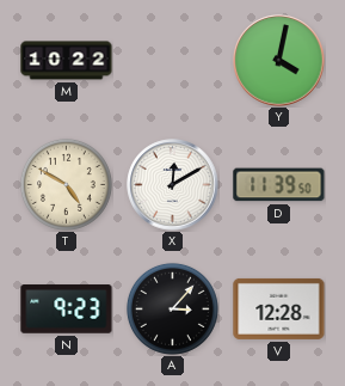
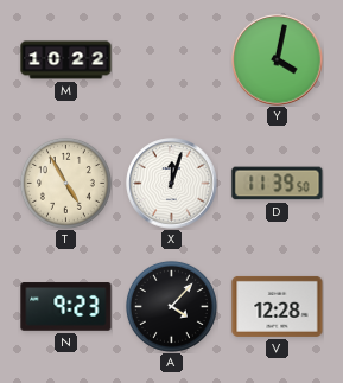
T: 4:50 -> 4:55
X: 12:10 -> 12:03
A: 3:07 -> 4:07
